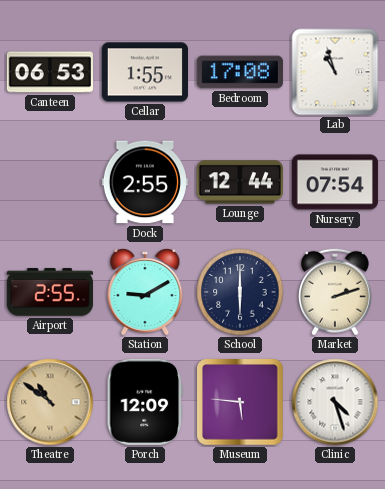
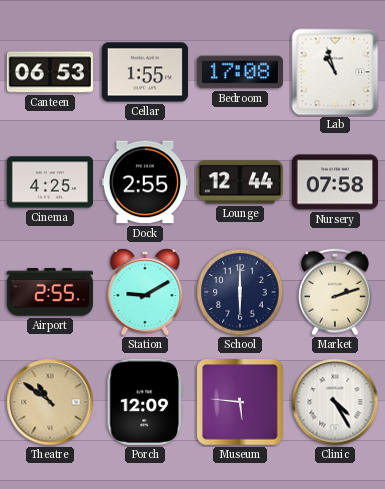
Cinema: none -> 4:25
Nursery: 07:54 -> 07:58
Clinic: 4:27 -> 4:25
